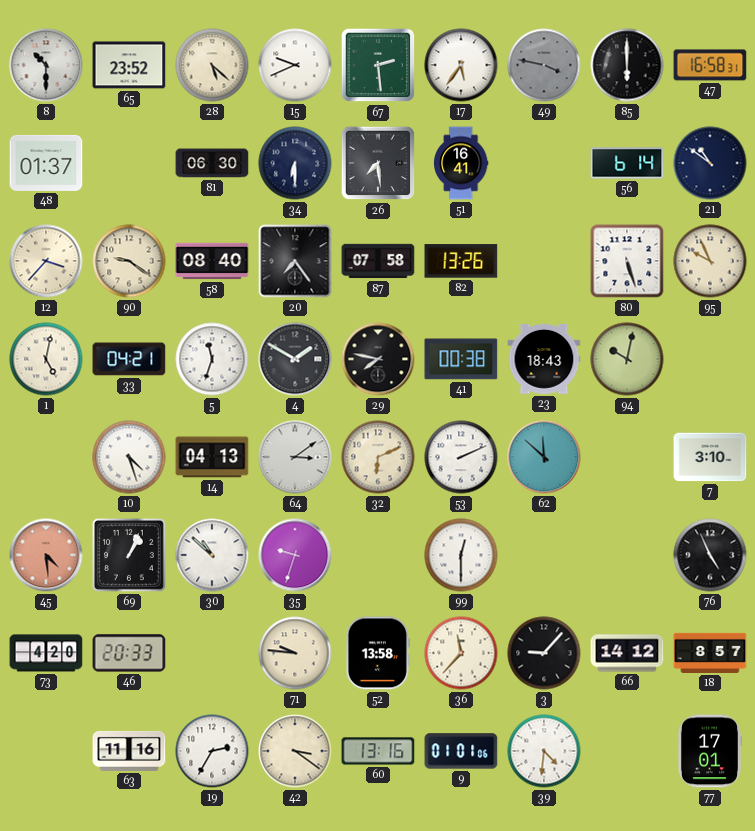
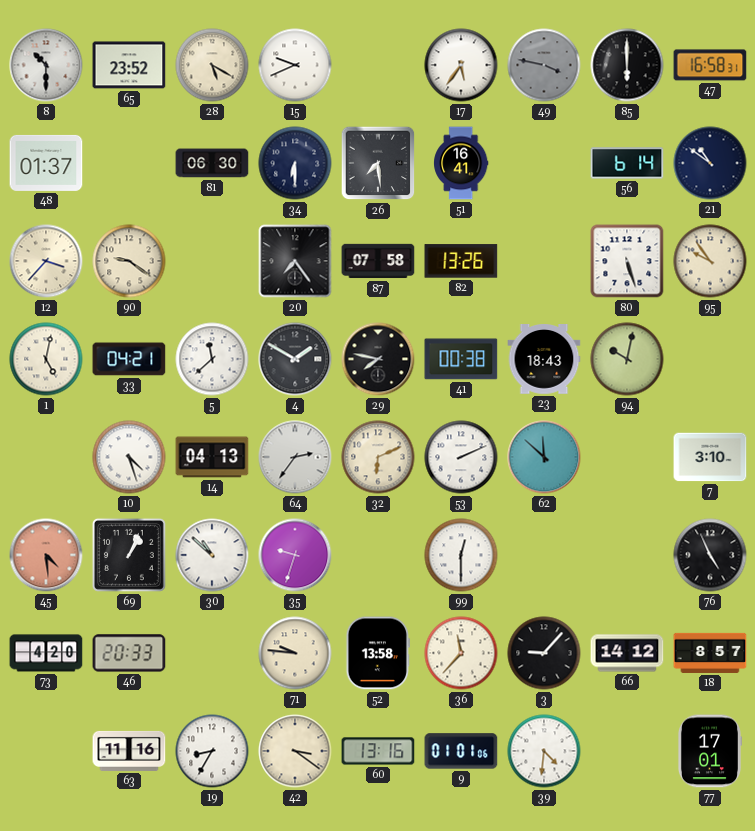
28: 5:22 -> 5:20
67: 2:29 -> none
58: 08:40 -> none
95: 9:56 -> 9:54
5: 11:33 -> 11:38
64: 3:09 -> 2:36
19: 2:35 -> 8:35
